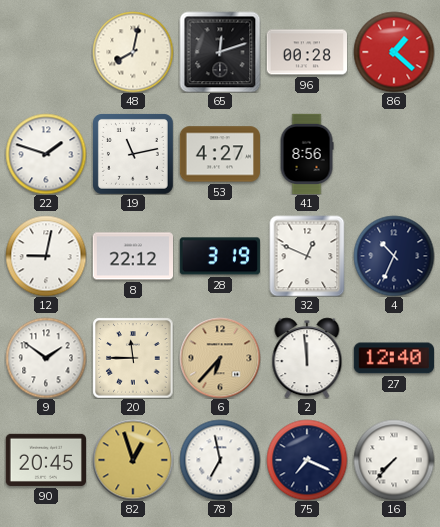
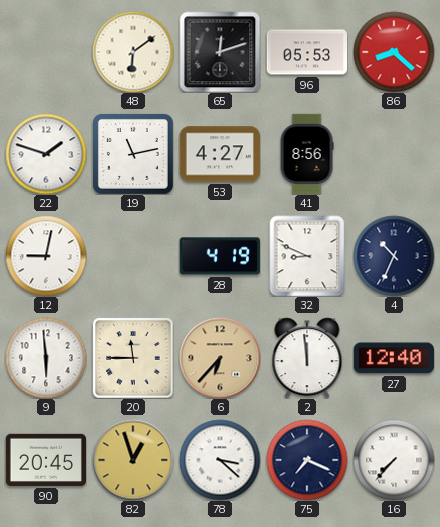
48: 8:02 -> 6:09
96: 00:28 -> 05:53
86: 1:22 -> 8:22
8: 22:12 -> none
28: 3:19 -> 4:19
32: 12:49 -> 8:49
9: 1:51 -> 5:59
78: 6:58 -> 3:22
